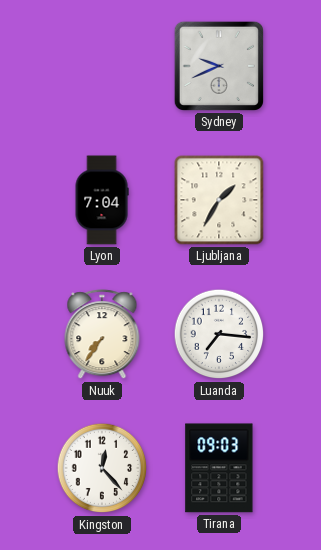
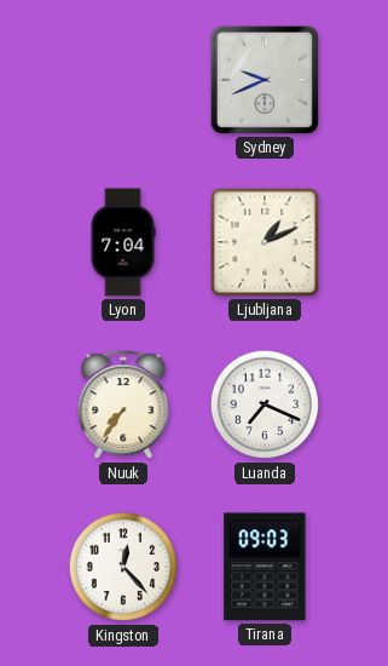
Ljubljana: 1:35 -> 1:11
Luanda: 7:16 -> 7:19
